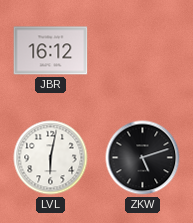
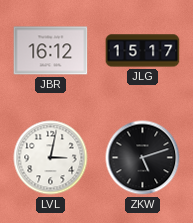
JLG: none -> 15:17
LVL: 6:02 -> 3:02
